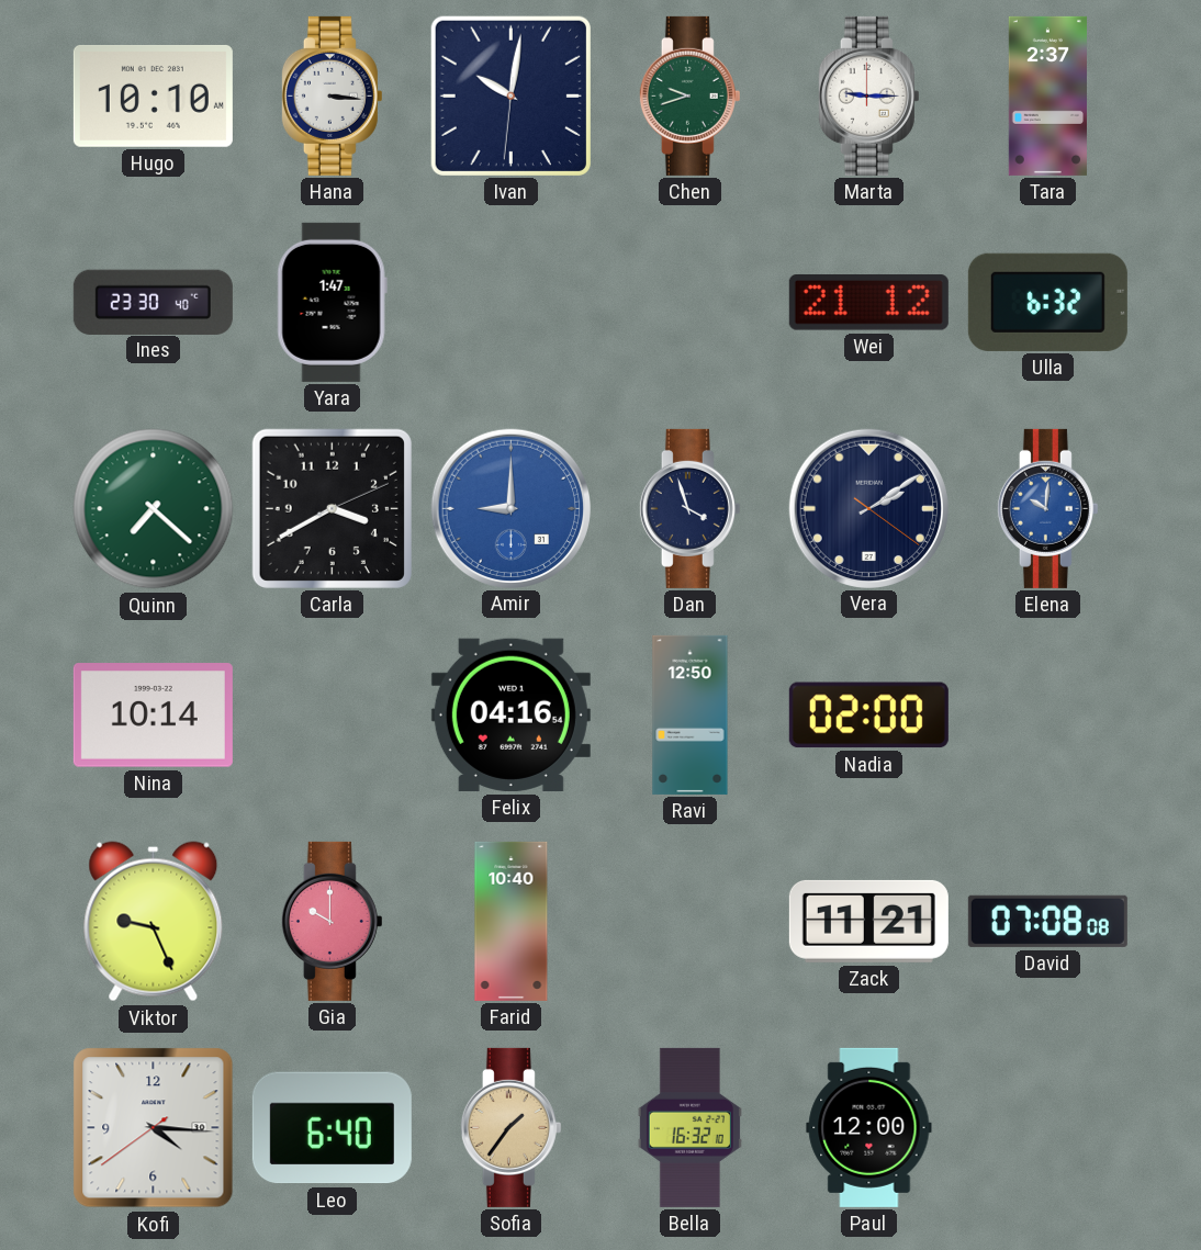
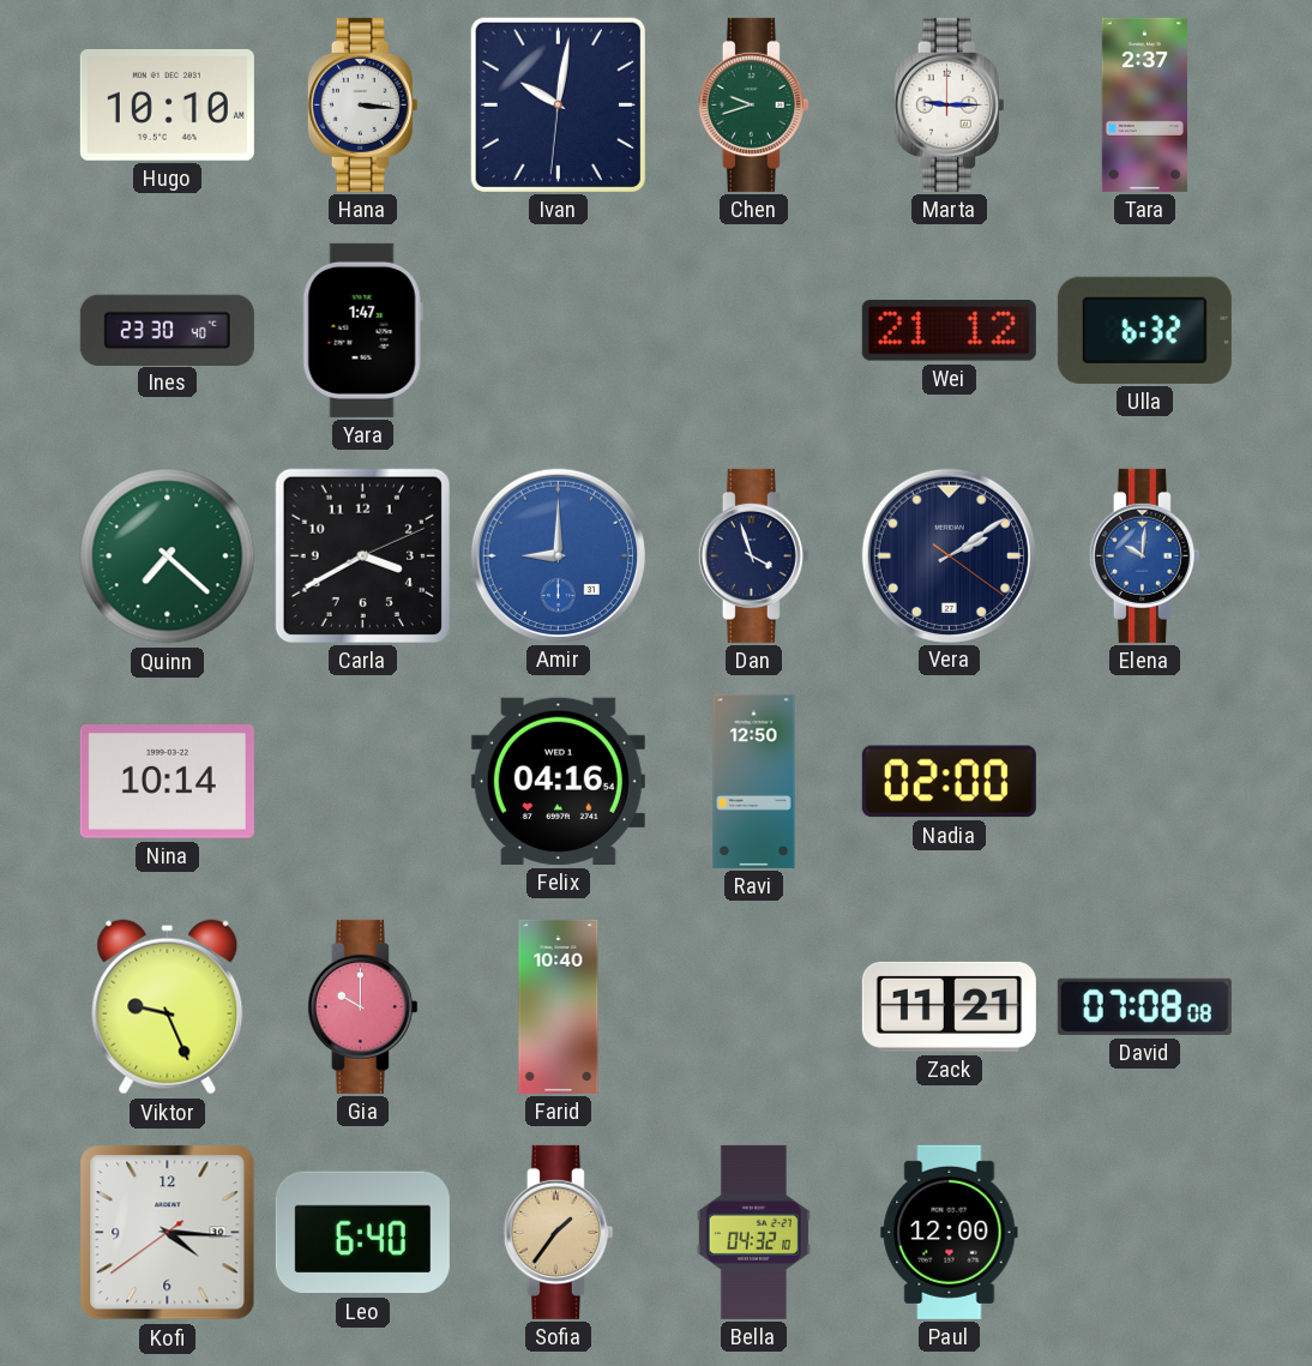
Bella: 16:32 -> 04:32
